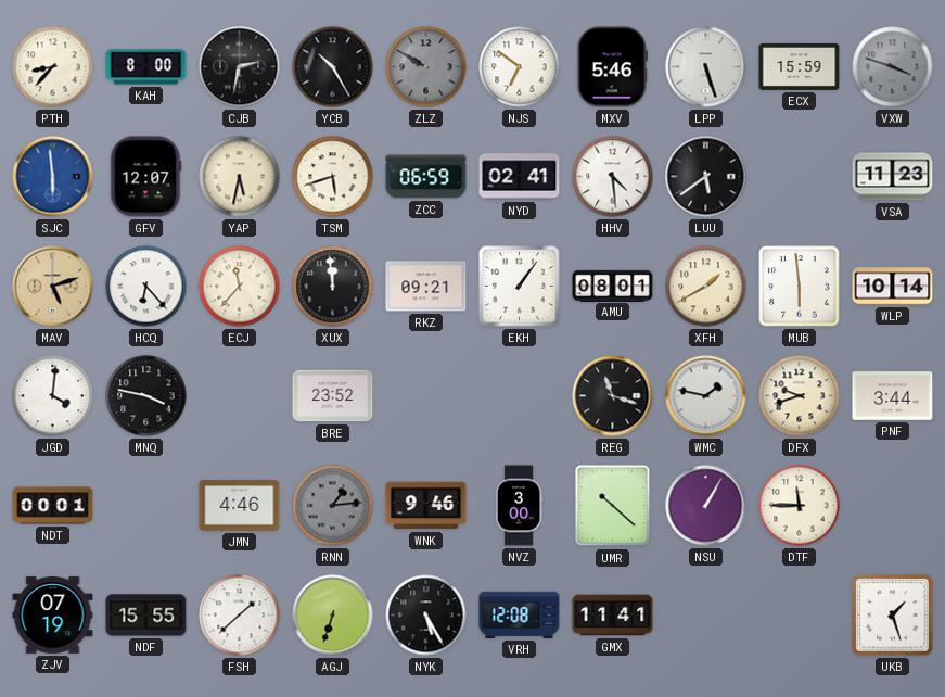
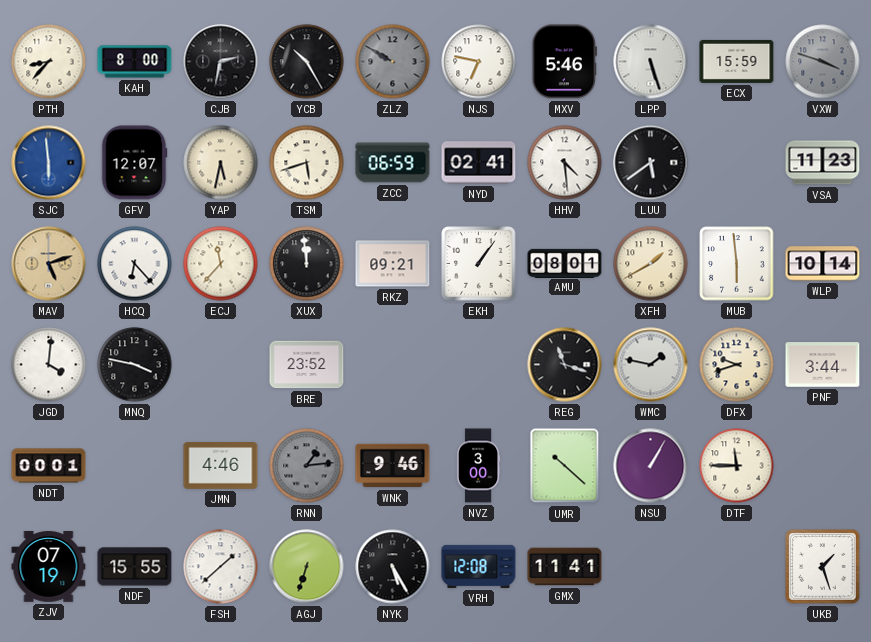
NJS: 6:51 -> 6:47
